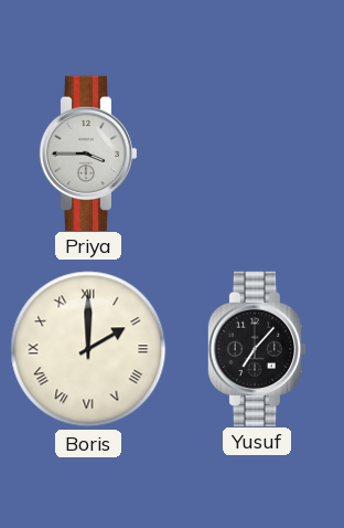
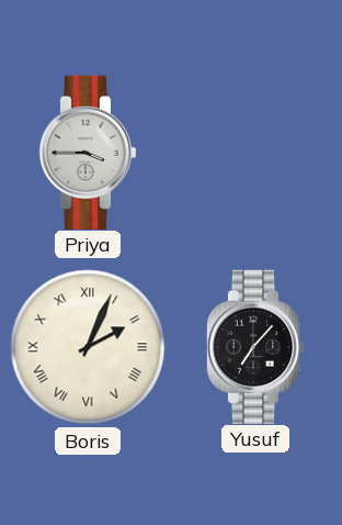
Boris: 2:00 -> 2:04
